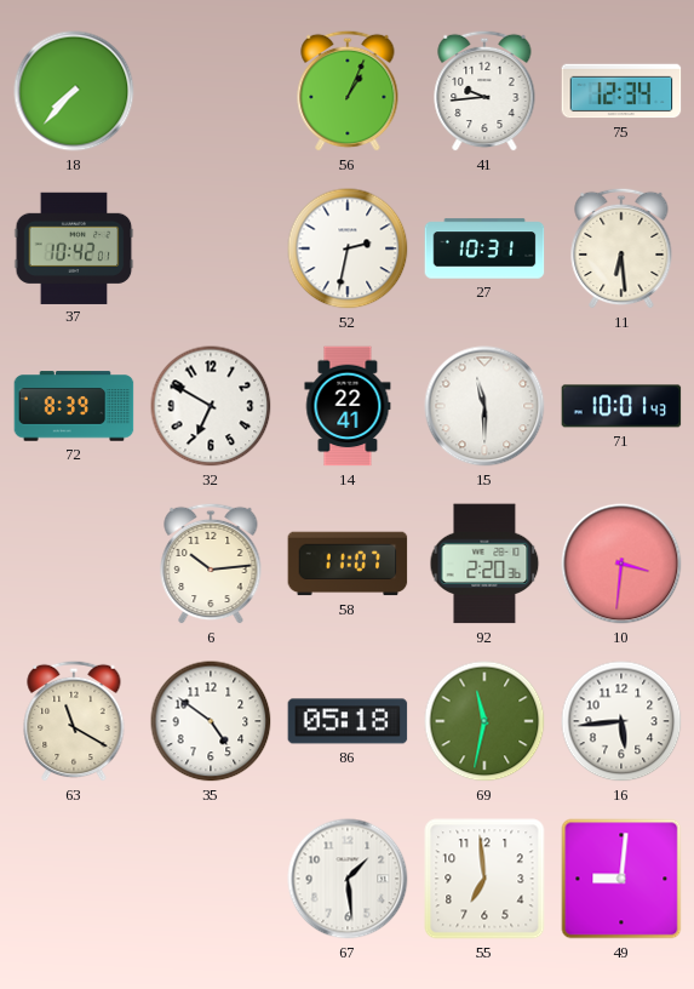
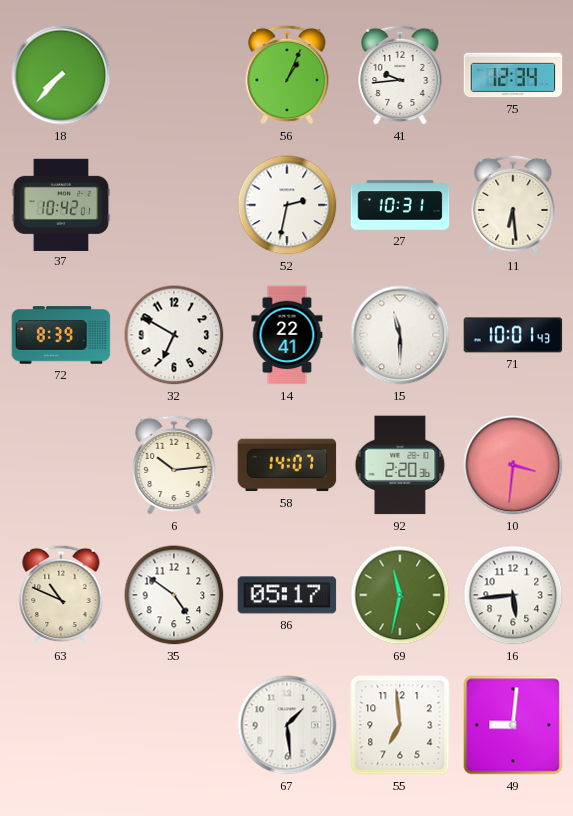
58: 11:07 -> 14:07
63: 11:20 -> 10:49
86: 05:18 -> 05:17
